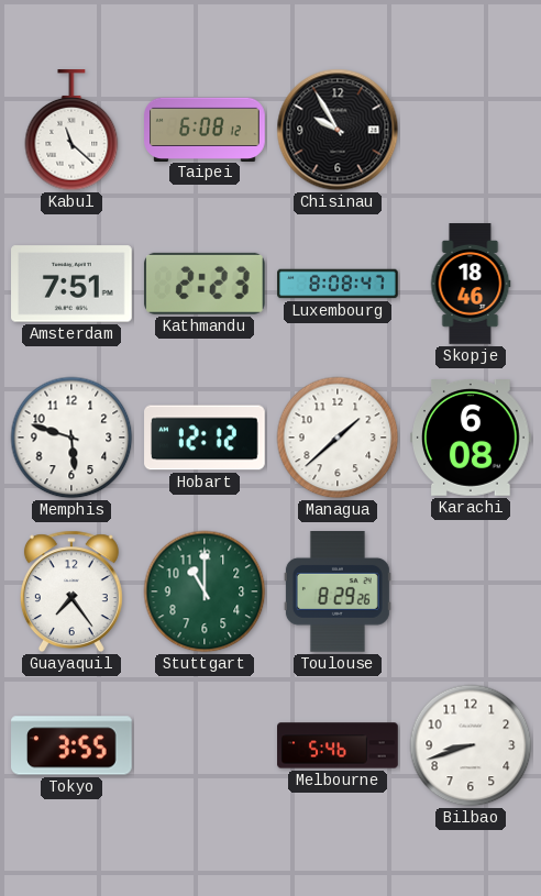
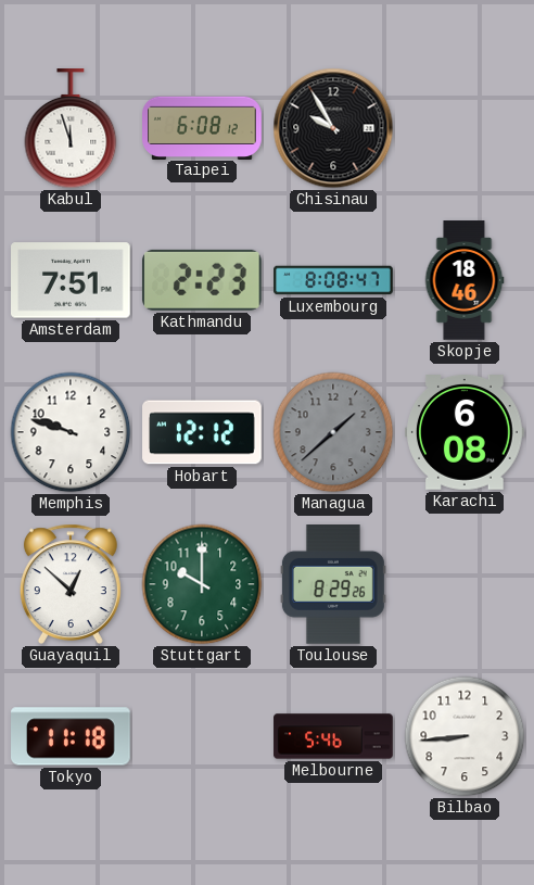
Kabul: 11:22 -> 11:57
Memphis: 5:48 -> 9:48
Managua dial: white -> grey
Guayaquil: 7:24 -> 12:52
Stuttgart: 11:00 -> 10:00
Tokyo: 3:55 -> 11:18
Bilbao: 8:42 -> 8:44
